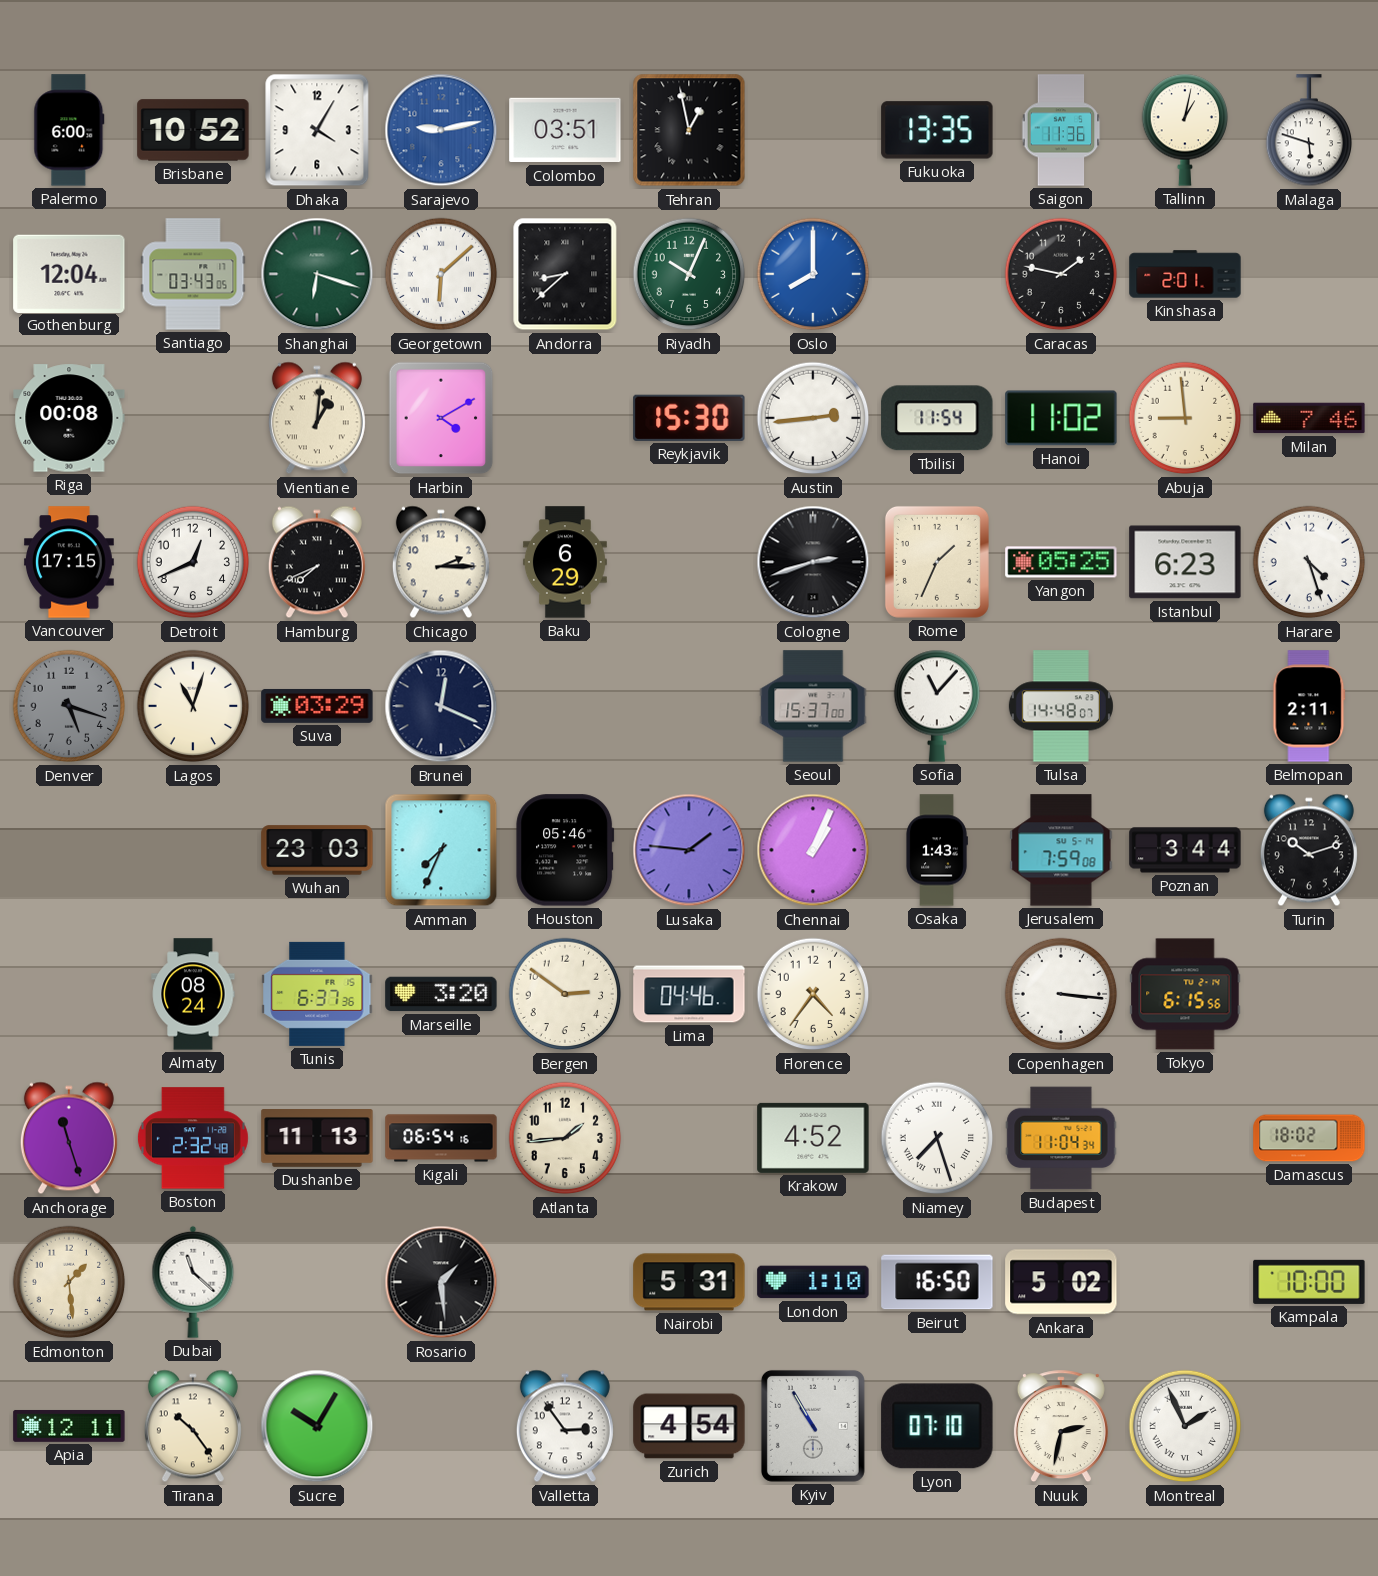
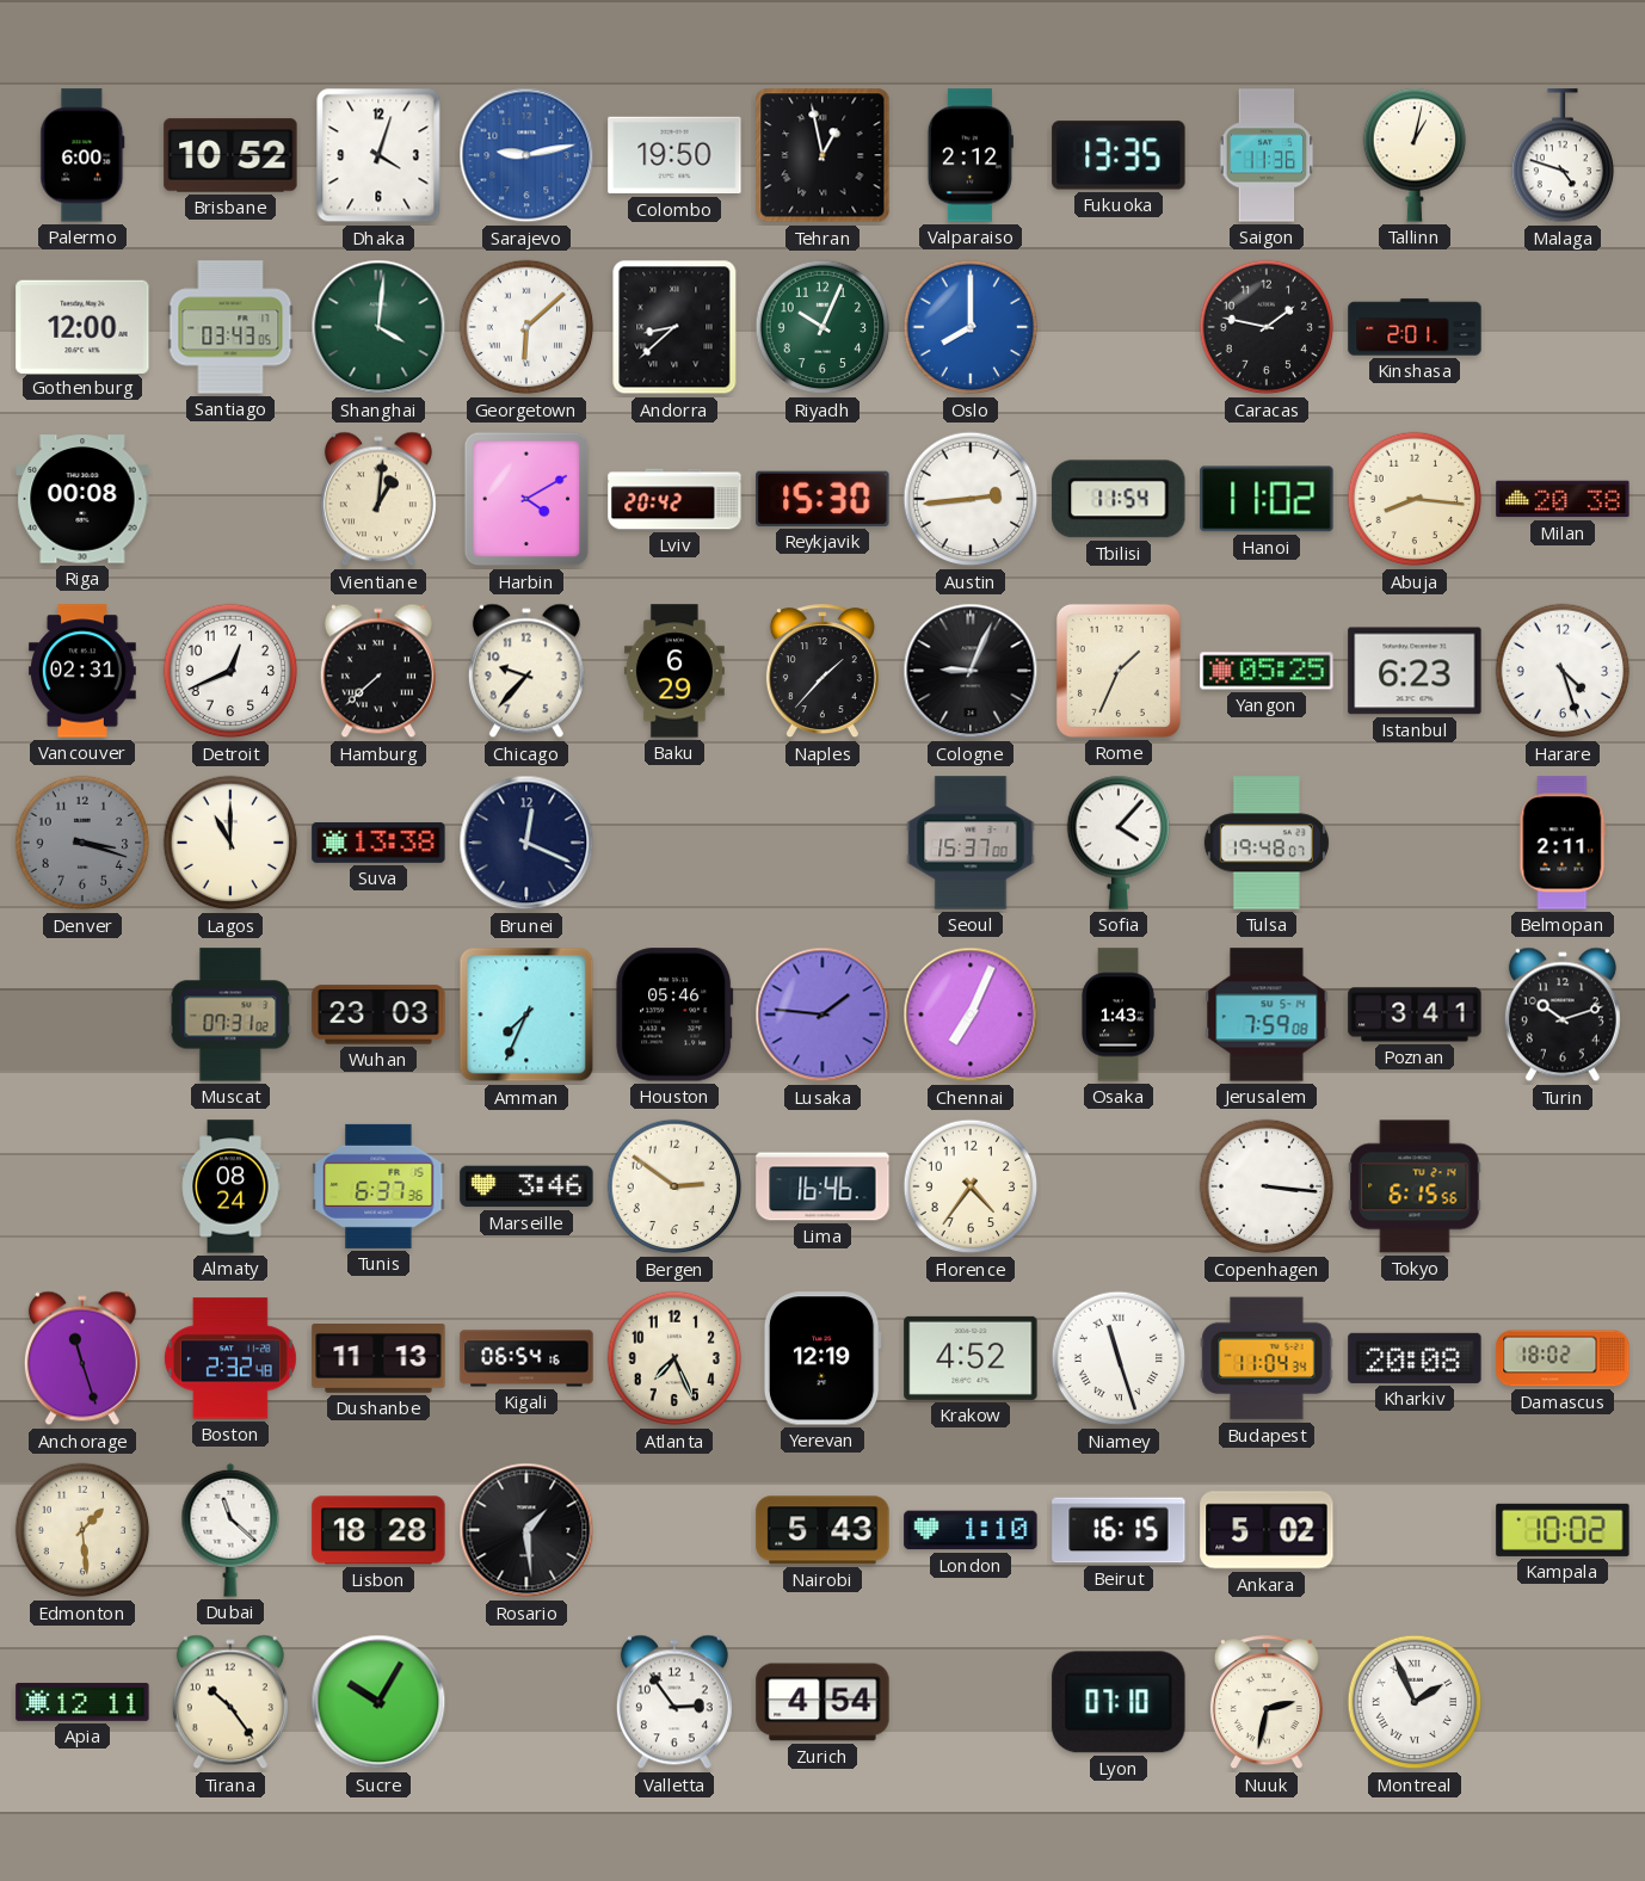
Dhaka: 4:05 -> 4:03
Colombo: 03:51 -> 19:50
Valparaiso: none -> 2:12
Malaga: 5:48 -> 4:48
Gothenburg: 12:04 -> 12:00
Shanghai: 6:18 -> 4:01
Lviv: none -> 20:42
Abuja: 8:59 -> 8:16
Milan: 7:46 -> 20:38
Vancouver: 17:15 -> 02:31
Hamburg: 7:41 -> 7:38
Chicago: 2:15 -> 9:37
Naples: none -> 1:37
Cologne: 2:42 -> 9:04
Denver: 5:18 -> 3:18
Lagos: 11:03 -> 11:00
Suva: 03:29 -> 13:38
Sofia: 11:07 -> 4:07
Tulsa: 14:48 -> 19:48
Muscat: none -> 07:31
Chennai: 1:04 -> 7:04
Poznan: 3:44 -> 3:41
Marseille: 3:20 -> 3:46
Lima: 04:46 -> 16:46
Atlanta: 1:44 -> 7:26
Yerevan: none -> 12:19
Niamey: 7:27 -> 11:27
Kharkiv: none -> 20:08
Lisbon: none -> 18:28
Nairobi: 5:31 -> 5:43
Beirut: 16:50 -> 16:15
Kampala: 10:00 -> 10:02
Kyiv: 10:55 -> none
